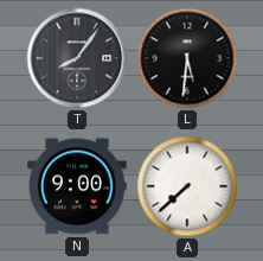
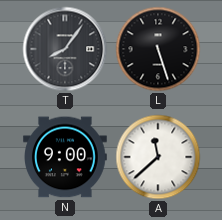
L: 5:31 -> 5:27
A: 7:38 -> 11:38
